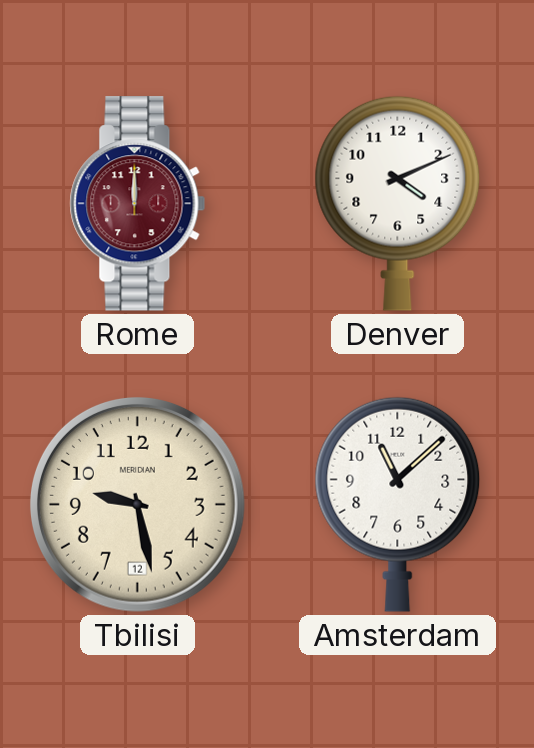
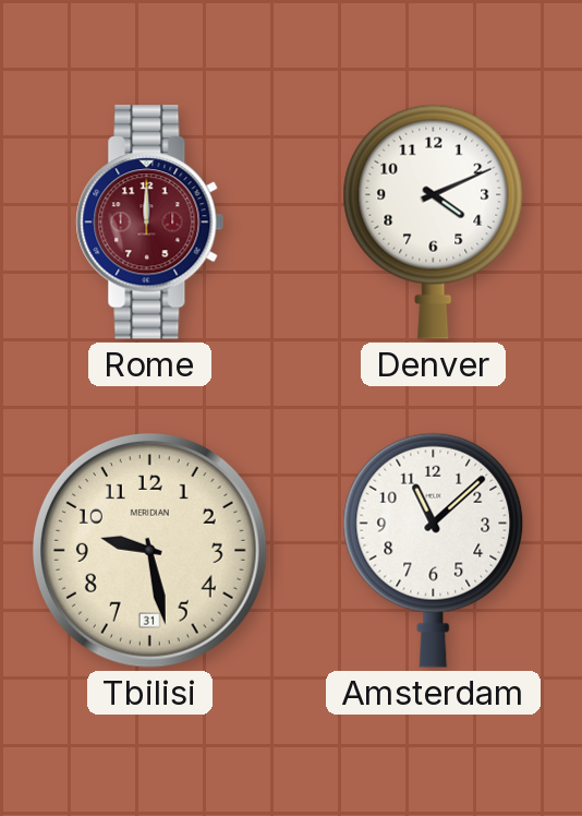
Tbilisi date: 12 -> 31
